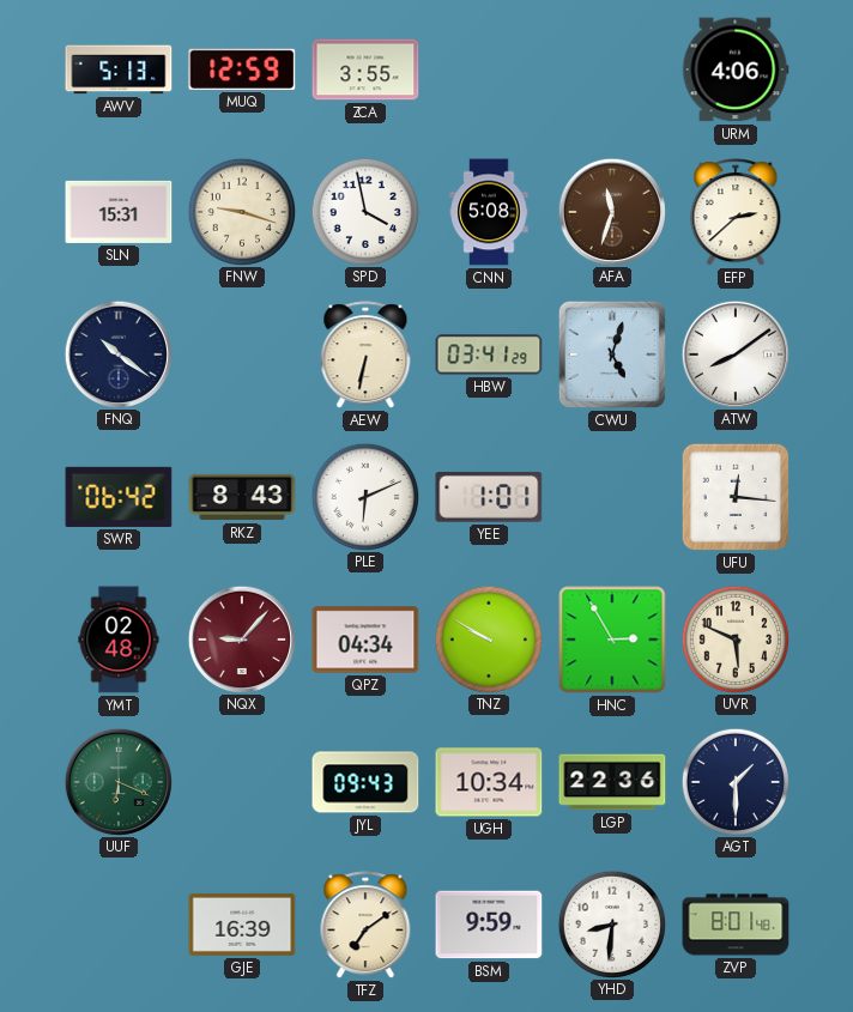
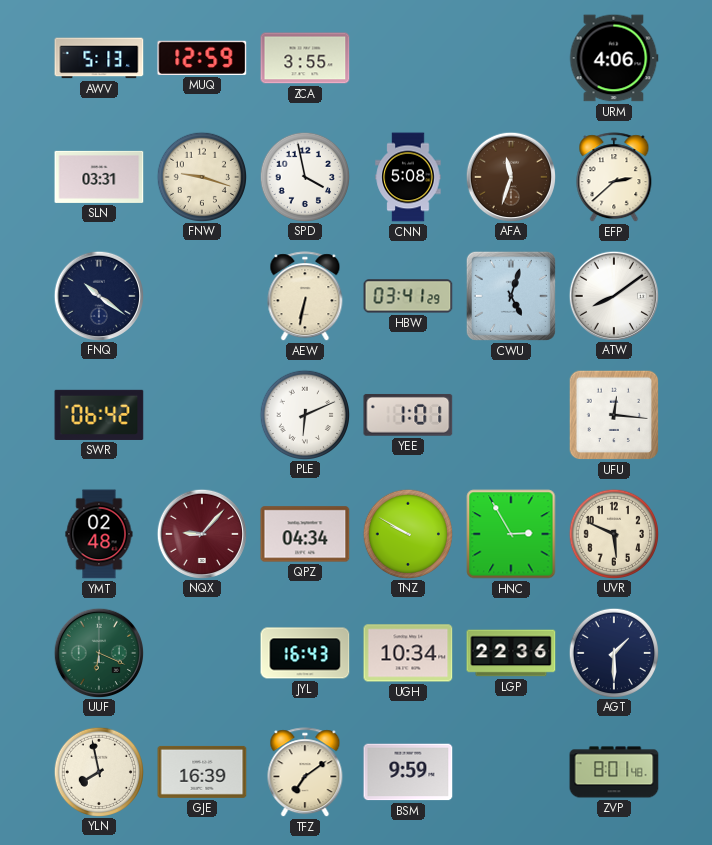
SLN: 15:31 -> 03:31
RKZ: 8:43 -> none
JYL: 09:43 -> 16:43
YLN: none -> 7:58
YHD: 8:31 -> none
